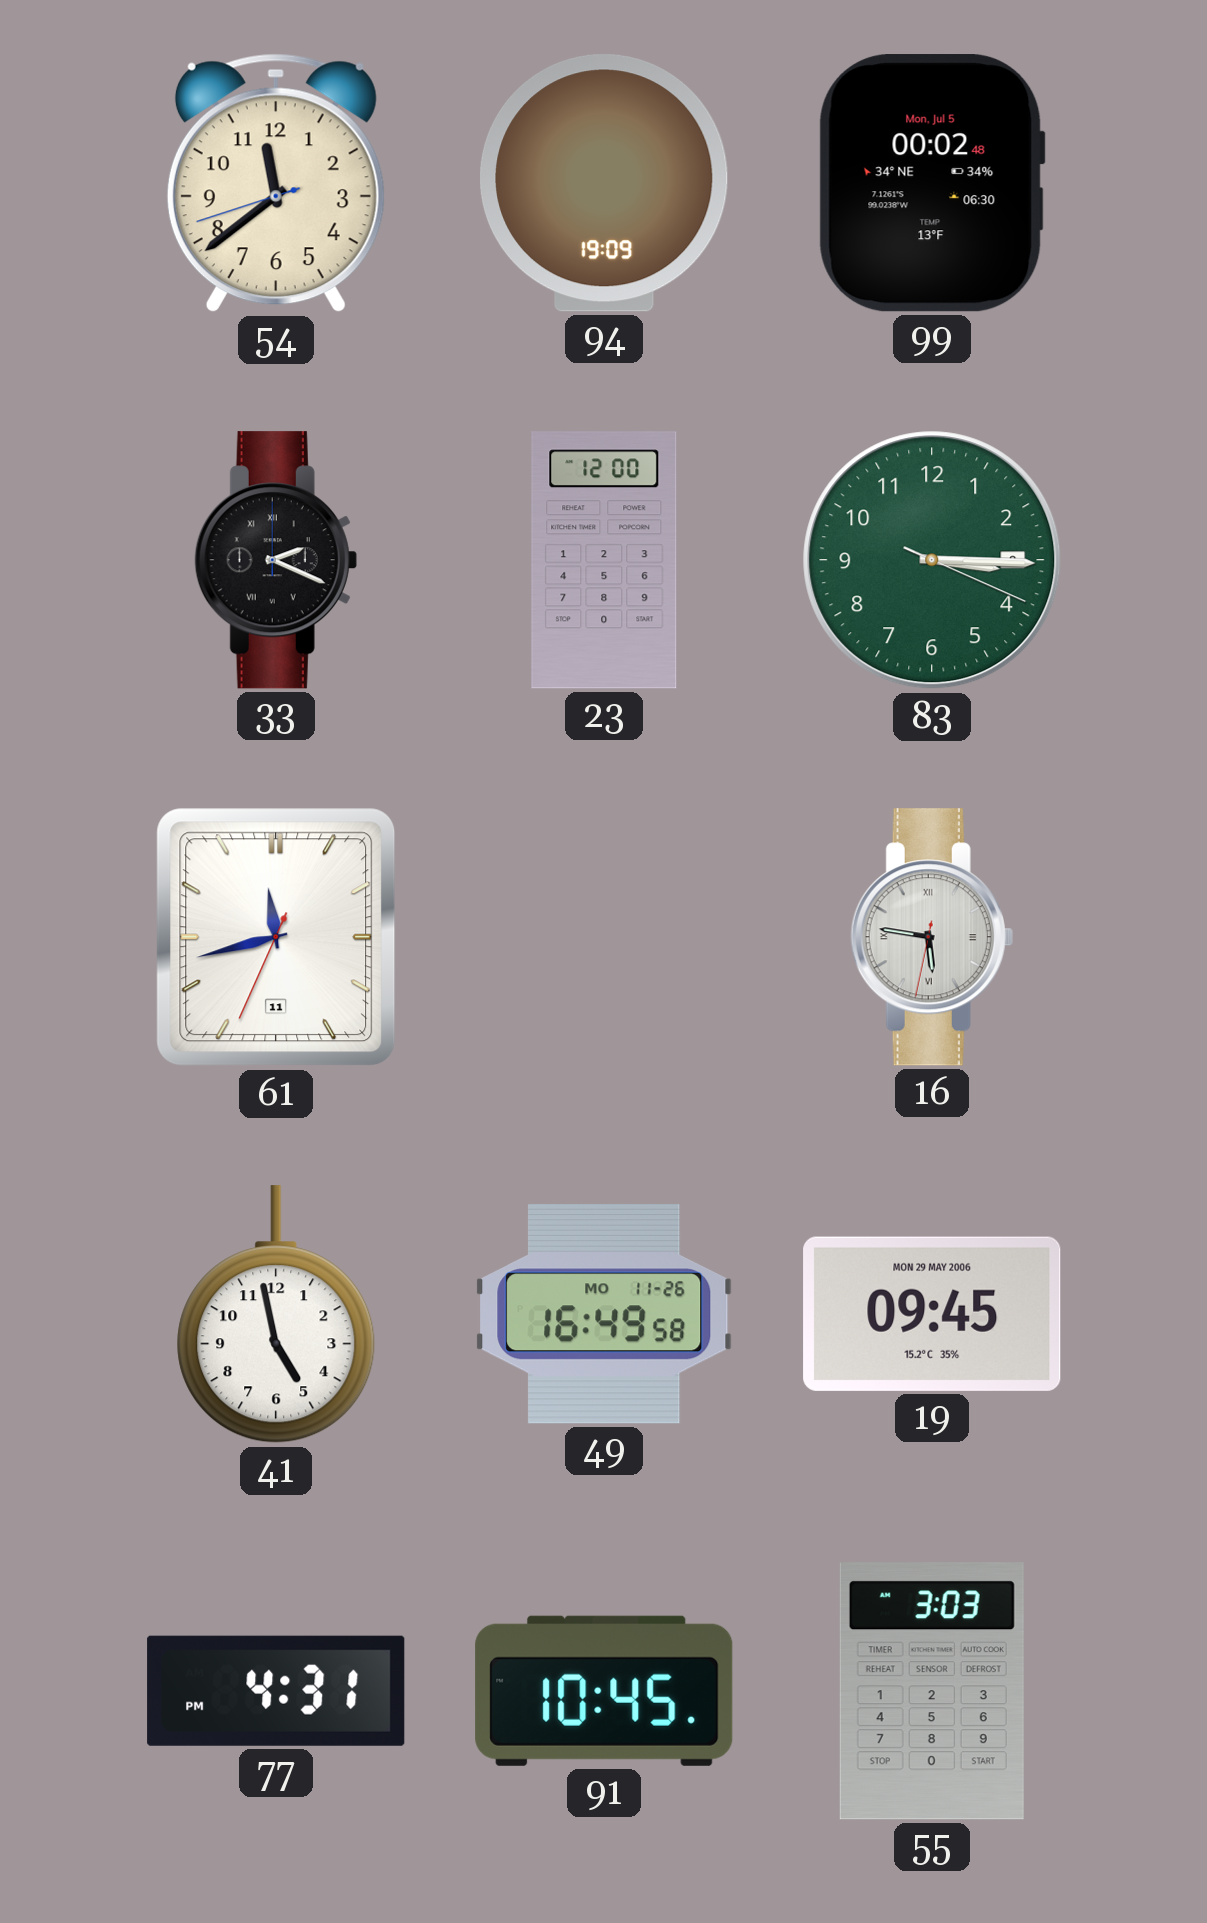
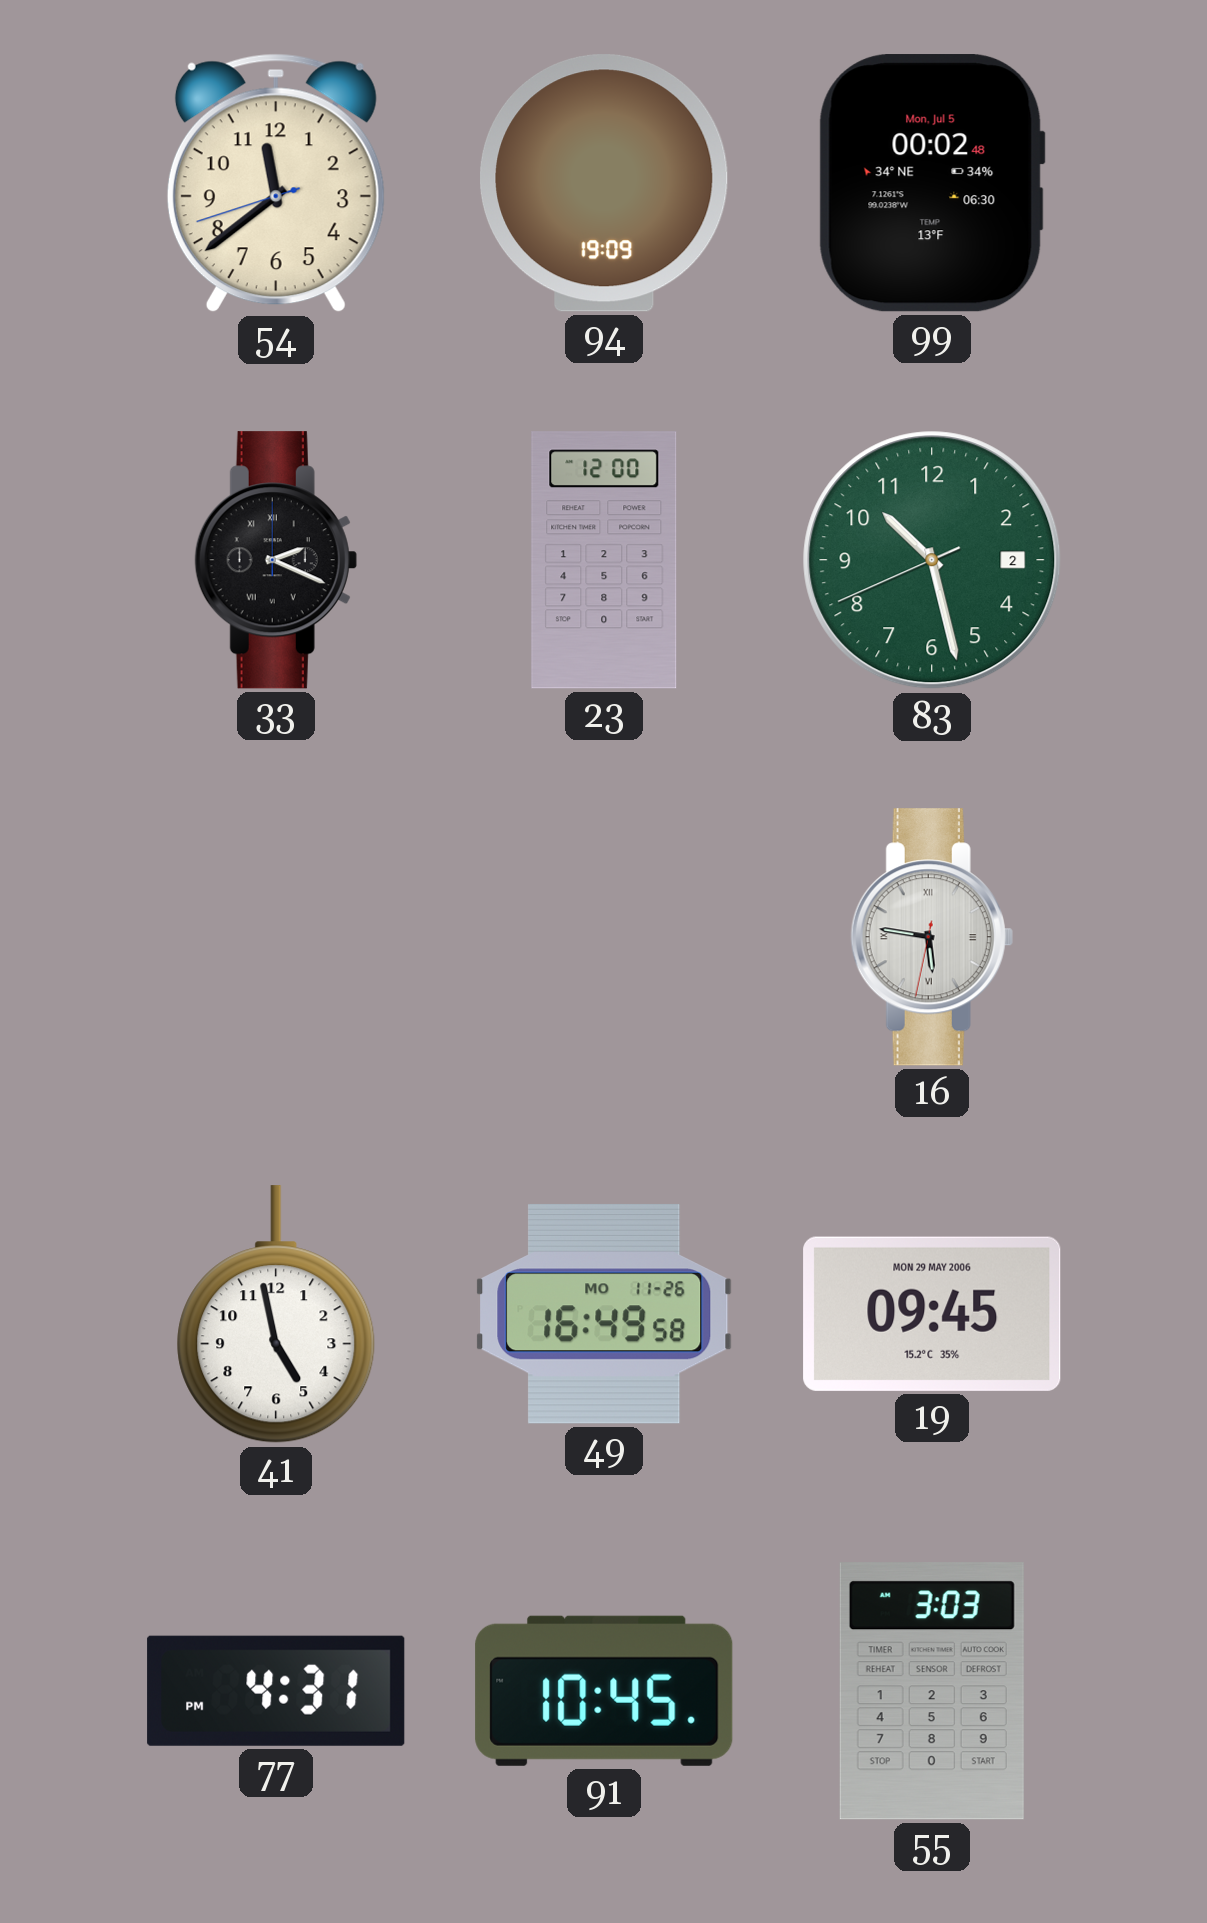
83: 3:15 -> 10:27
61: 11:42 -> none
